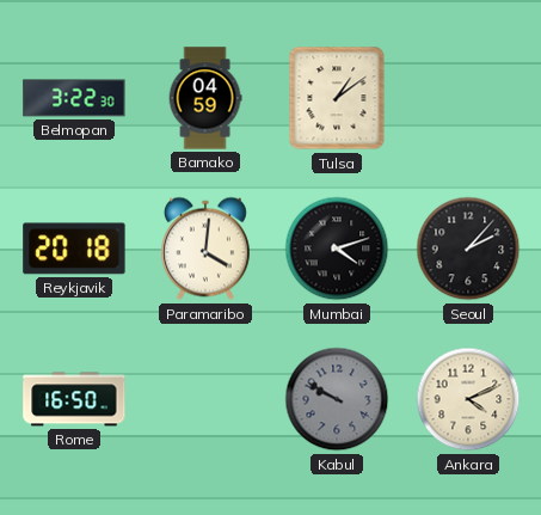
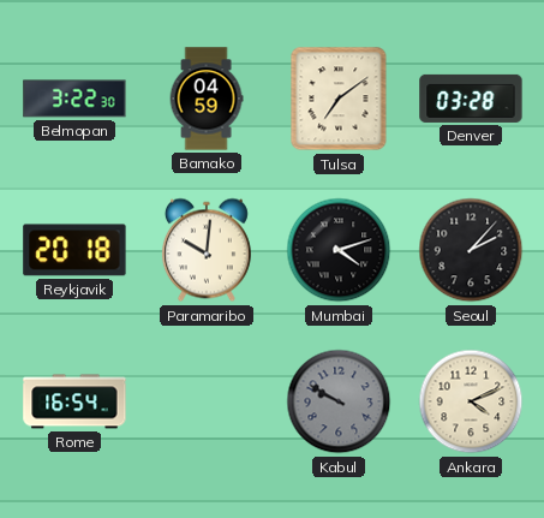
Tulsa: 1:09 -> 7:09
Denver: none -> 03:28
Paramaribo: 4:01 -> 10:01
Rome: 16:50 -> 16:54
